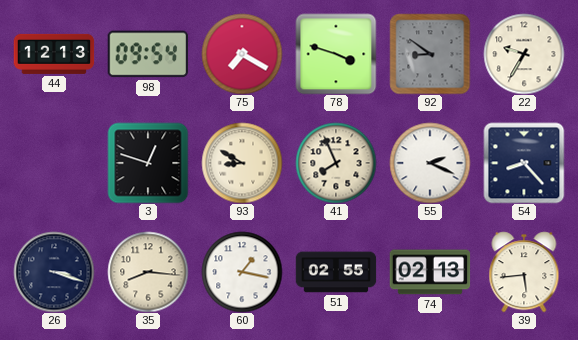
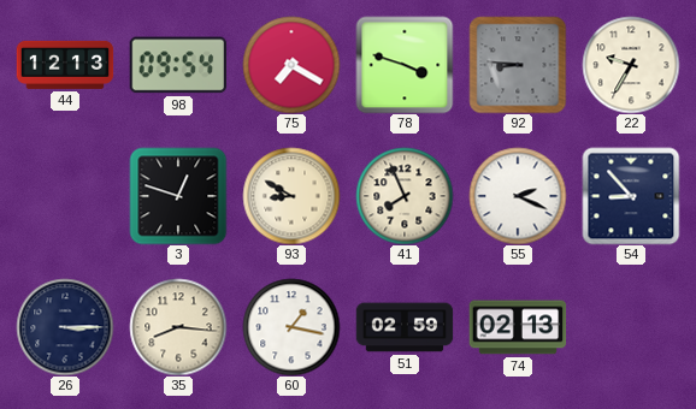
92: 8:51 -> 8:46
54: 8:23 -> 8:53
26: 3:18 -> 3:15
51: 02:55 -> 02:59
39: 5:44 -> none
